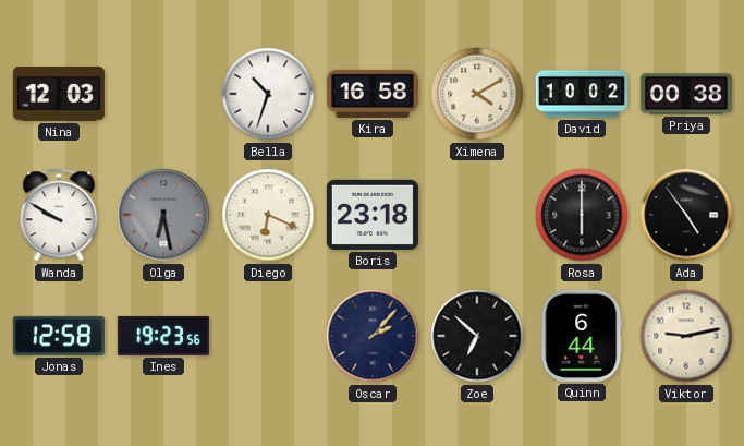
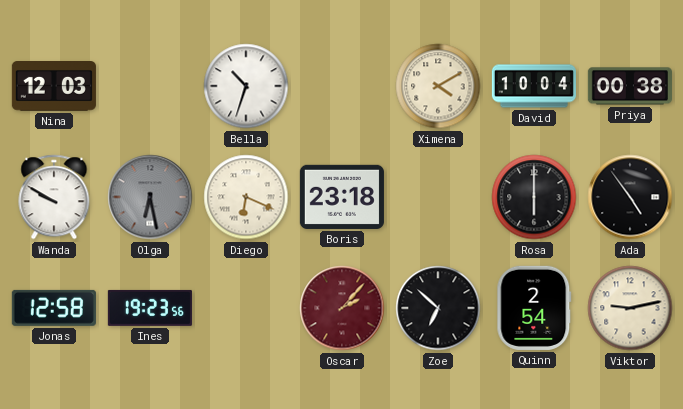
Kira: 16:58 -> none
David: 10:02 -> 10:04
Oscar dial: navy -> burgundy
Quinn: 6:44 -> 2:54
